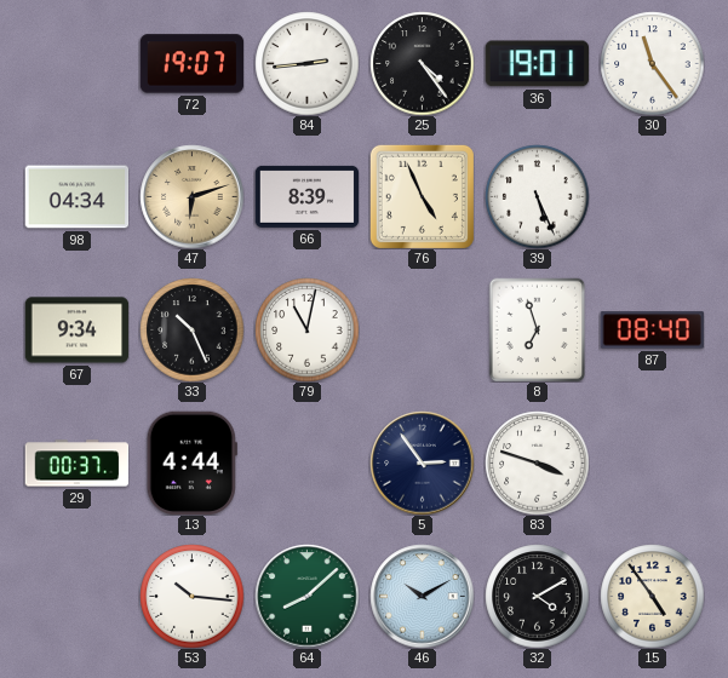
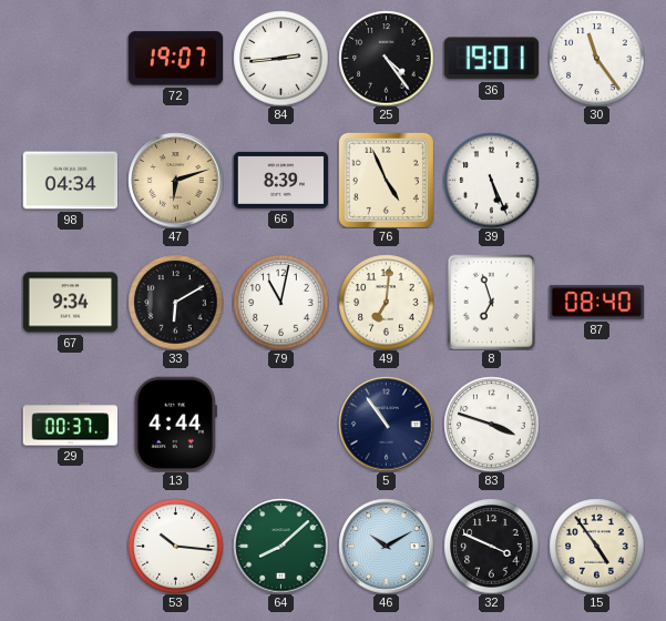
33: 10:26 -> 6:10
49: none -> 7:01
5: 2:54 -> 10:54
32: 4:10 -> 3:49
